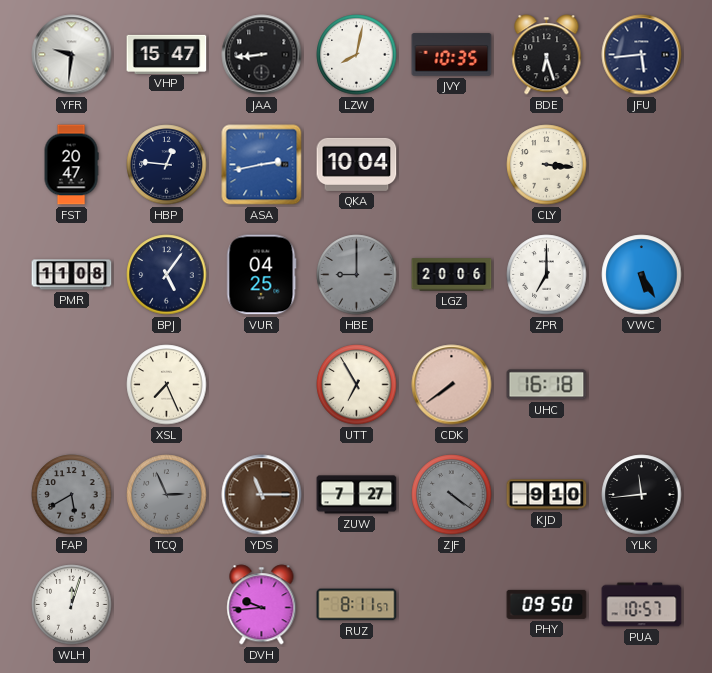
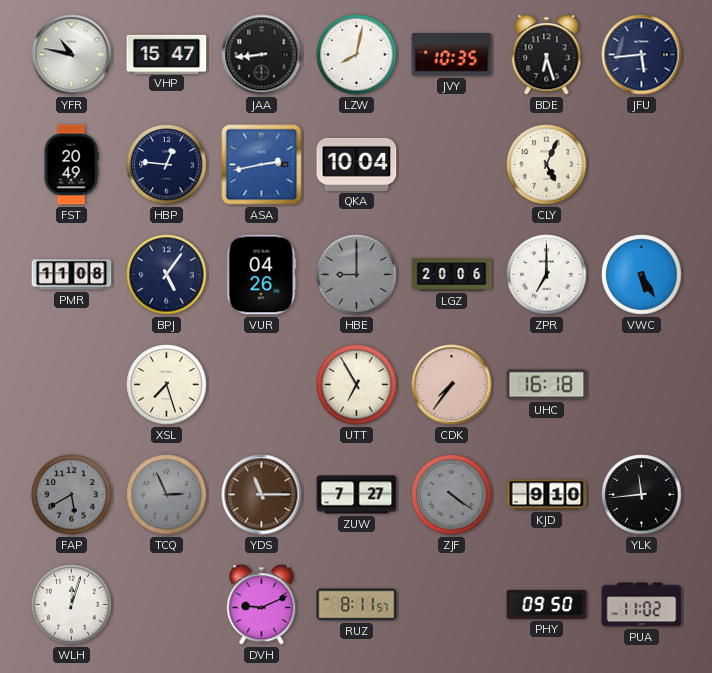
YFR: 9:31 -> 10:47
FST: 20:47 -> 20:49
CLY: 3:16 -> 5:04
VUR: 04:25 -> 04:26
XSL: 7:26 -> 7:27
CDK: 7:39 -> 7:36
DVH: 9:44 -> 9:11
PUA: 10:57 -> 11:02
